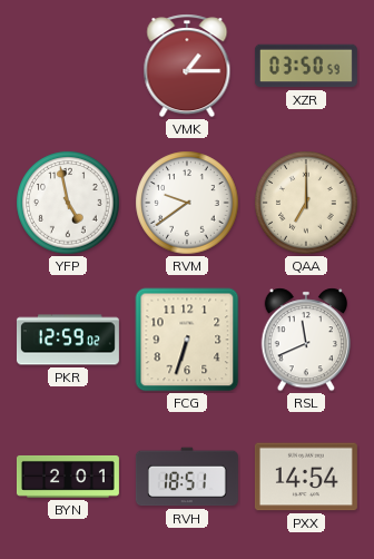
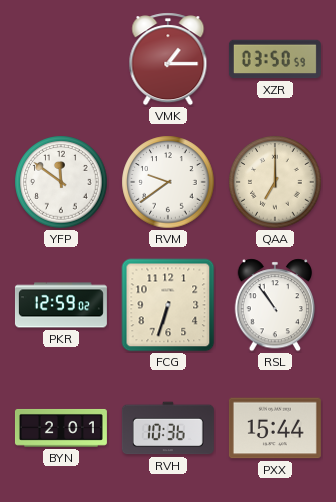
YFP: 4:58 -> 11:51
RSL: 11:41 -> 10:54
RVH: 18:51 -> 10:36
PXX: 14:54 -> 15:44
